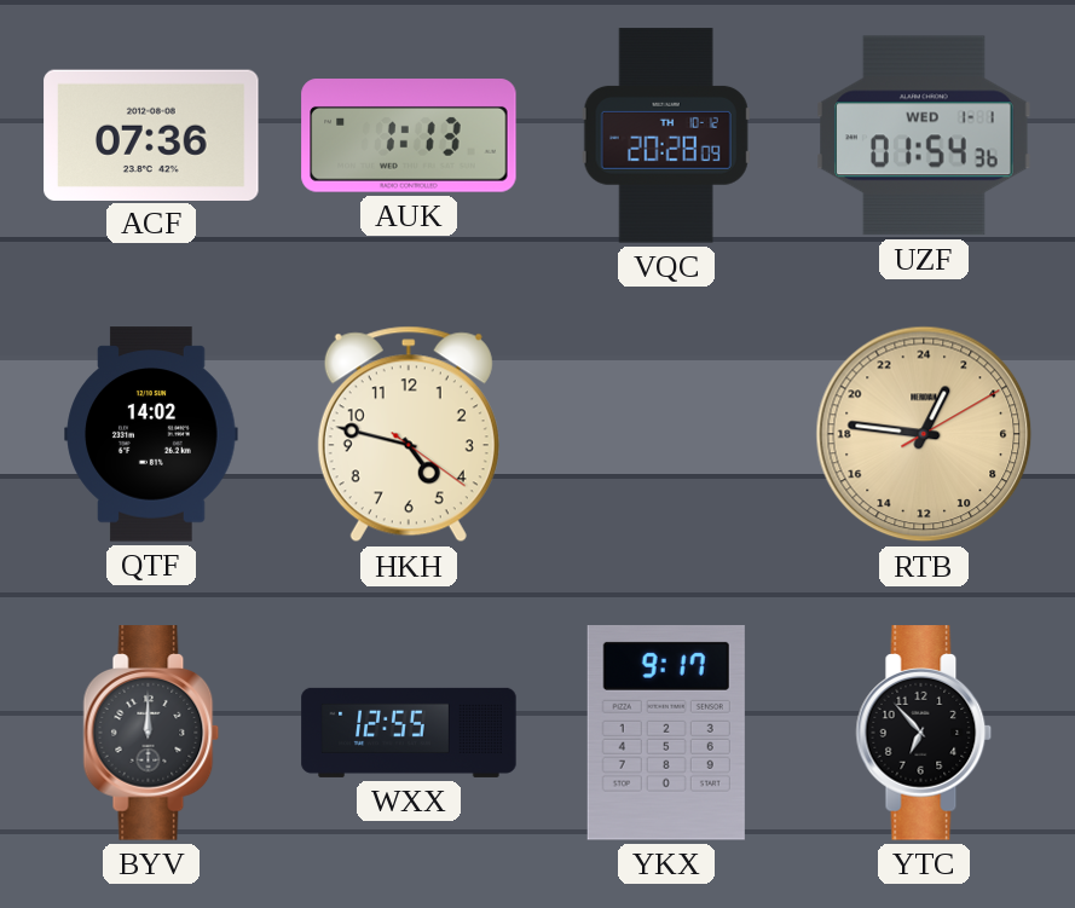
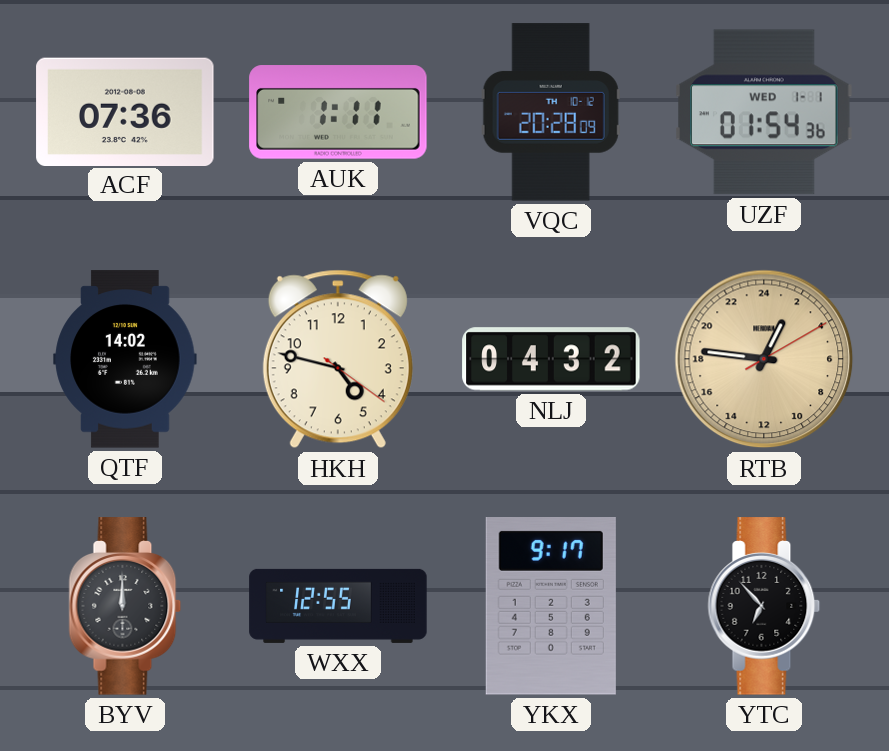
AUK: 1:13 -> 1:11
NLJ: none -> 04:32
